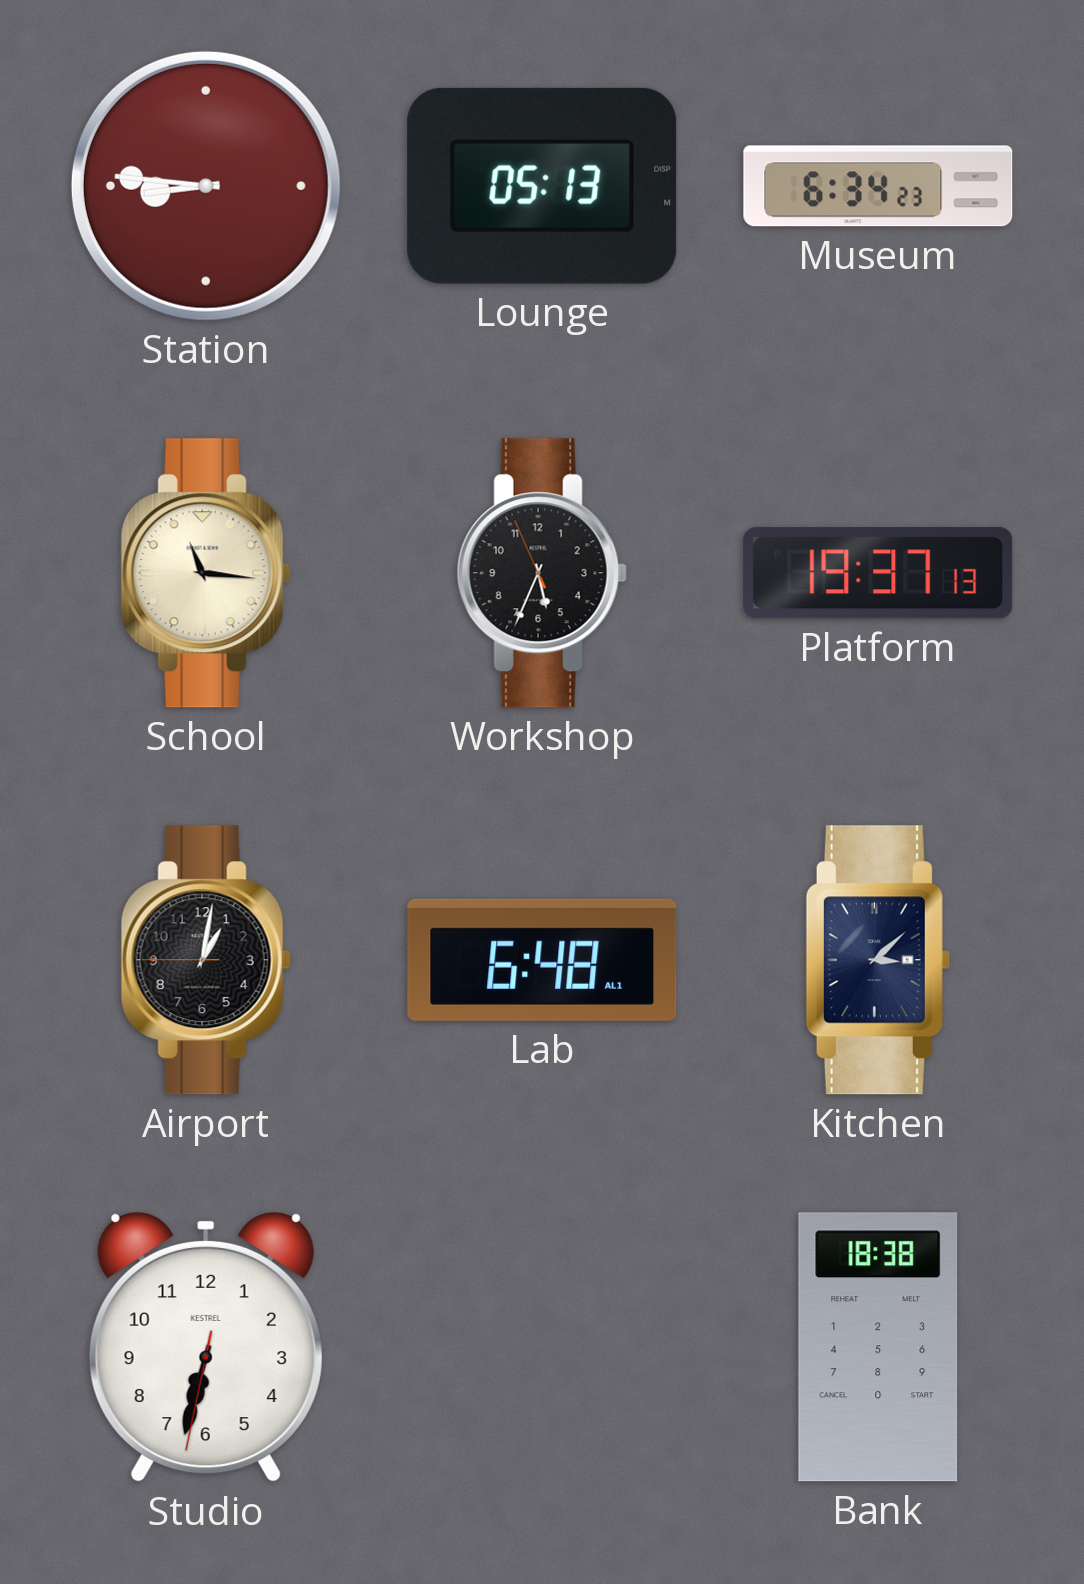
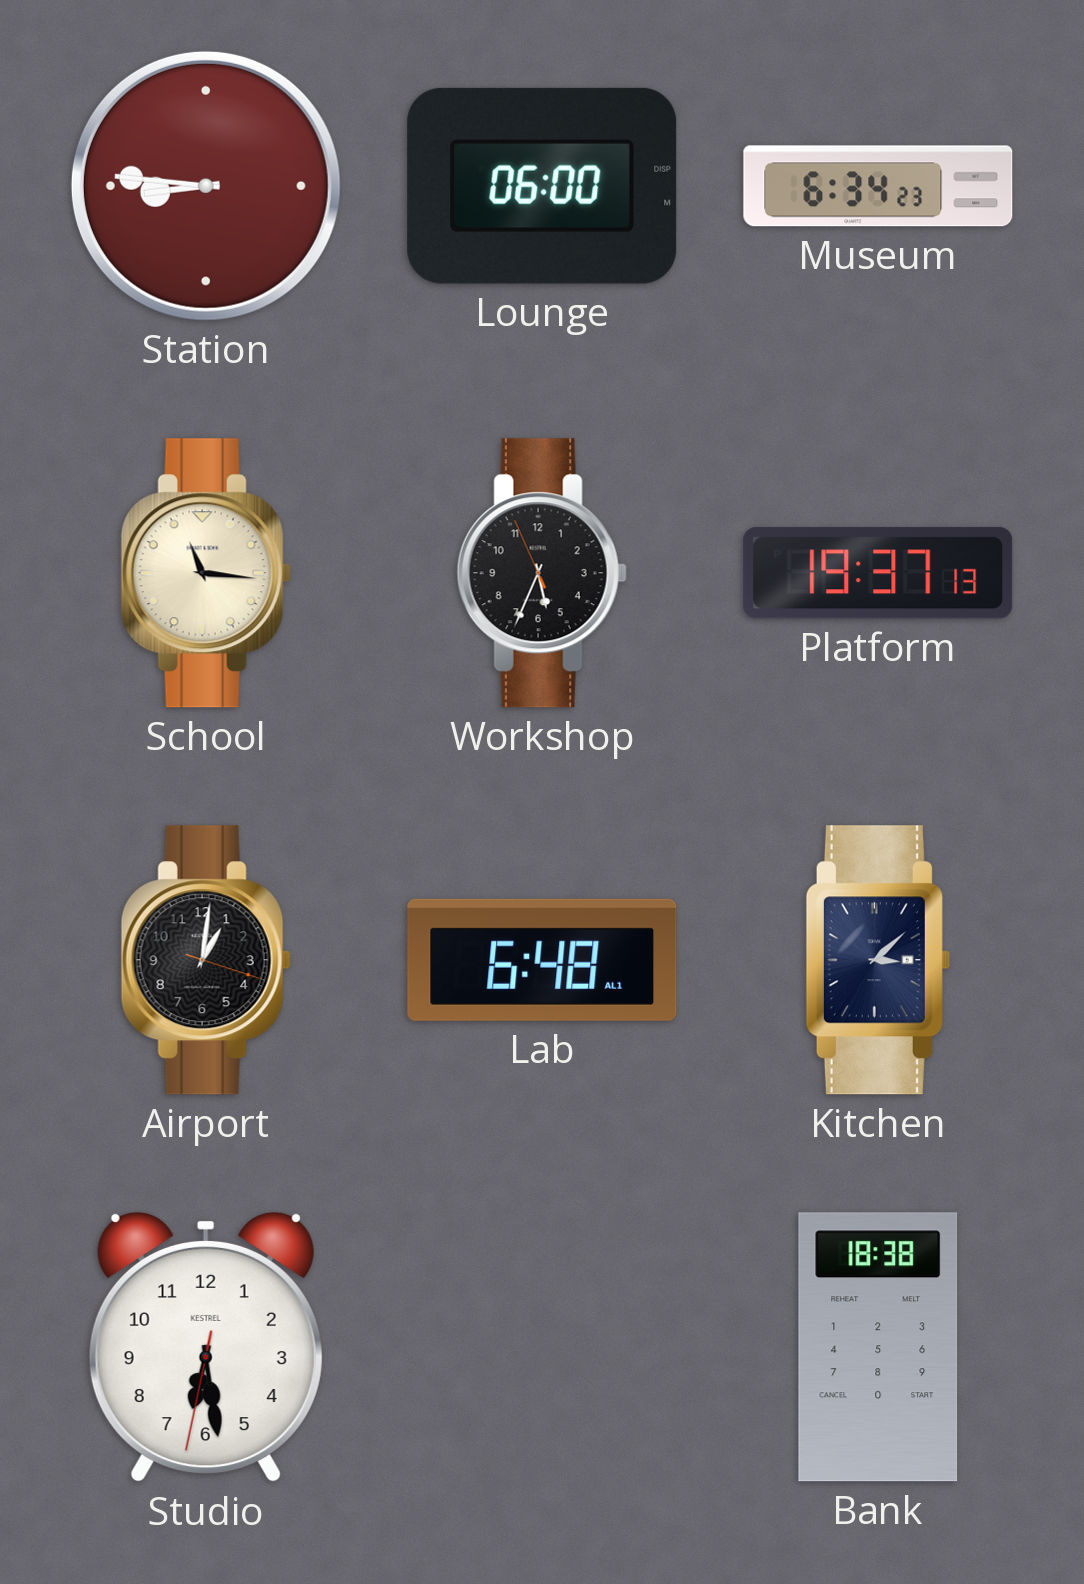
Lounge: 05:13 -> 06:00
Airport: 1:01:45 -> 1:01:18
Studio: 6:32 -> 6:28
